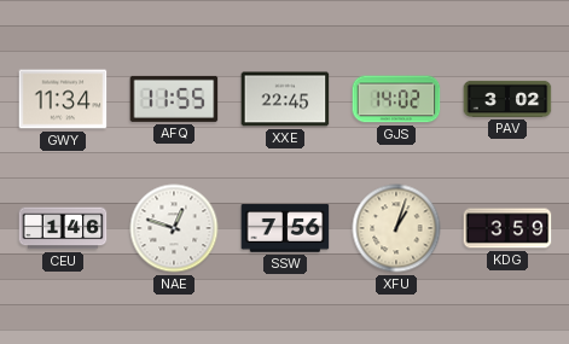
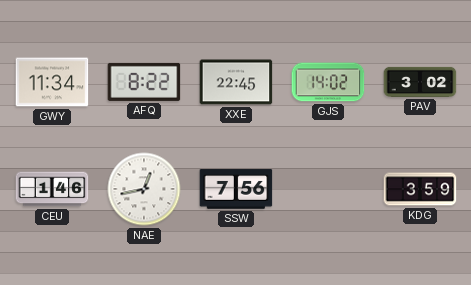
AFQ: 11:55 -> 8:22
NAE: 12:48 -> 12:43
XFU: 1:03 -> none
